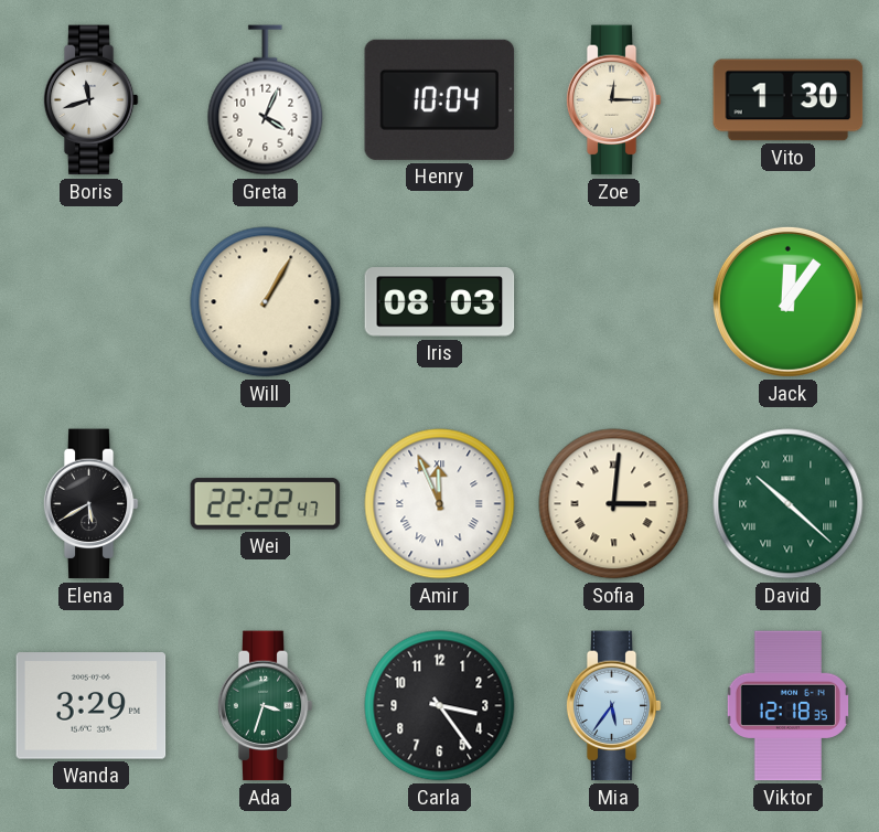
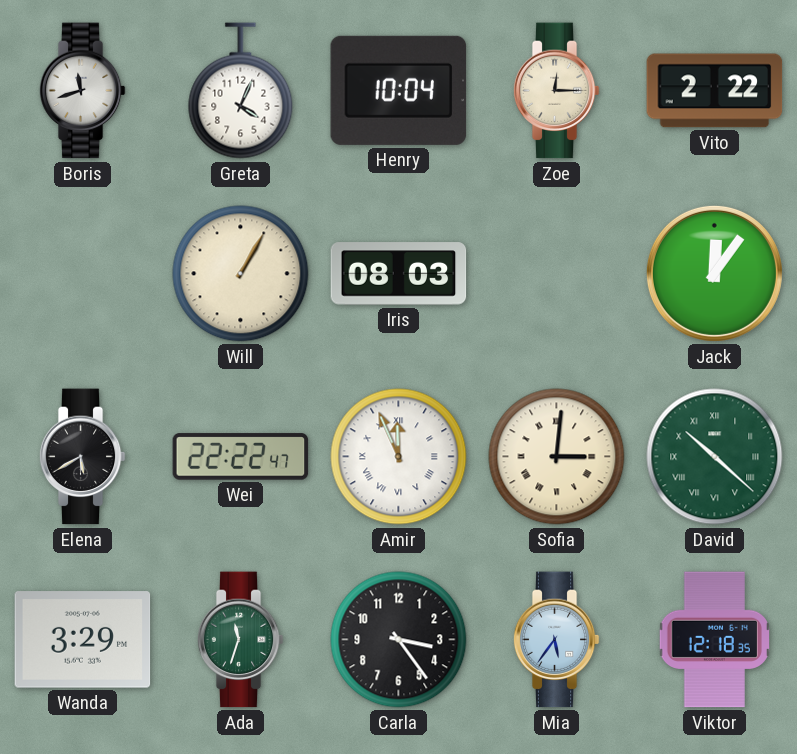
Vito: 1:30 -> 2:22
Ada: 3:33 -> 11:33
